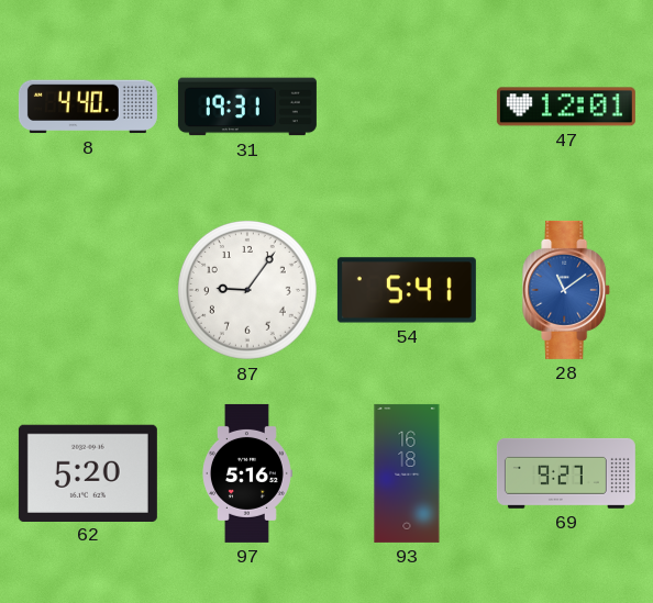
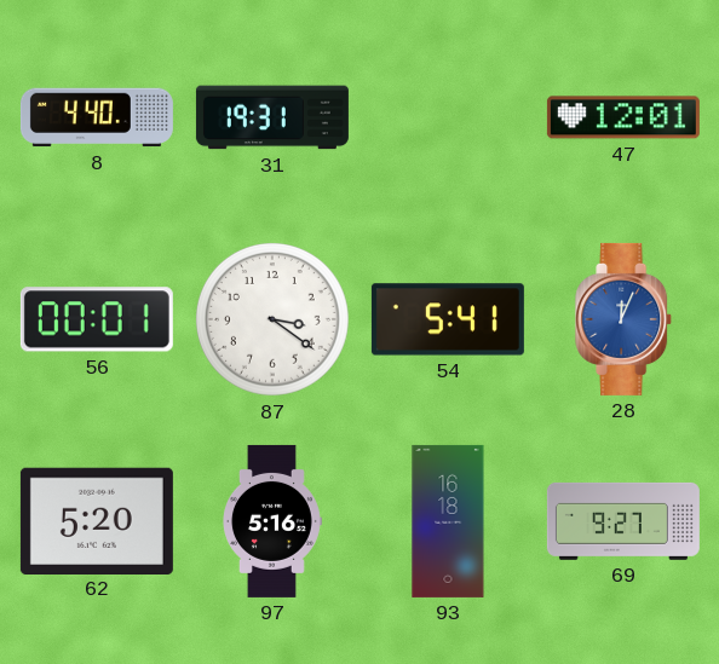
56: none -> 00:01
87: 9:06 -> 3:21
28: 11:09 -> 12:04
